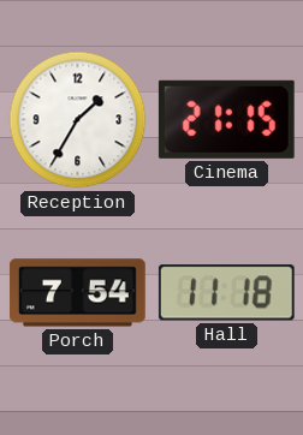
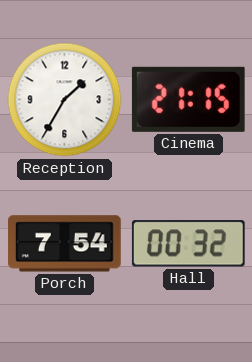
Hall: 11:18 -> 00:32
